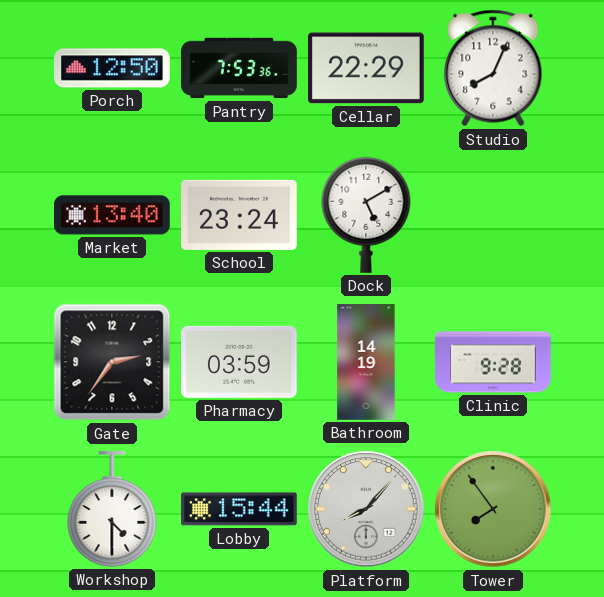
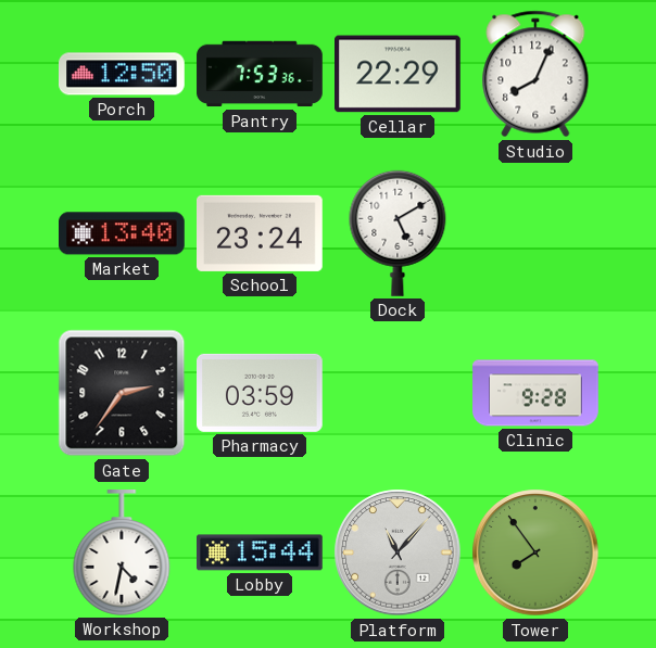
Bathroom: 14:19 -> none
Workshop: 4:30 -> 4:32
Platform: 8:07 -> 11:07
